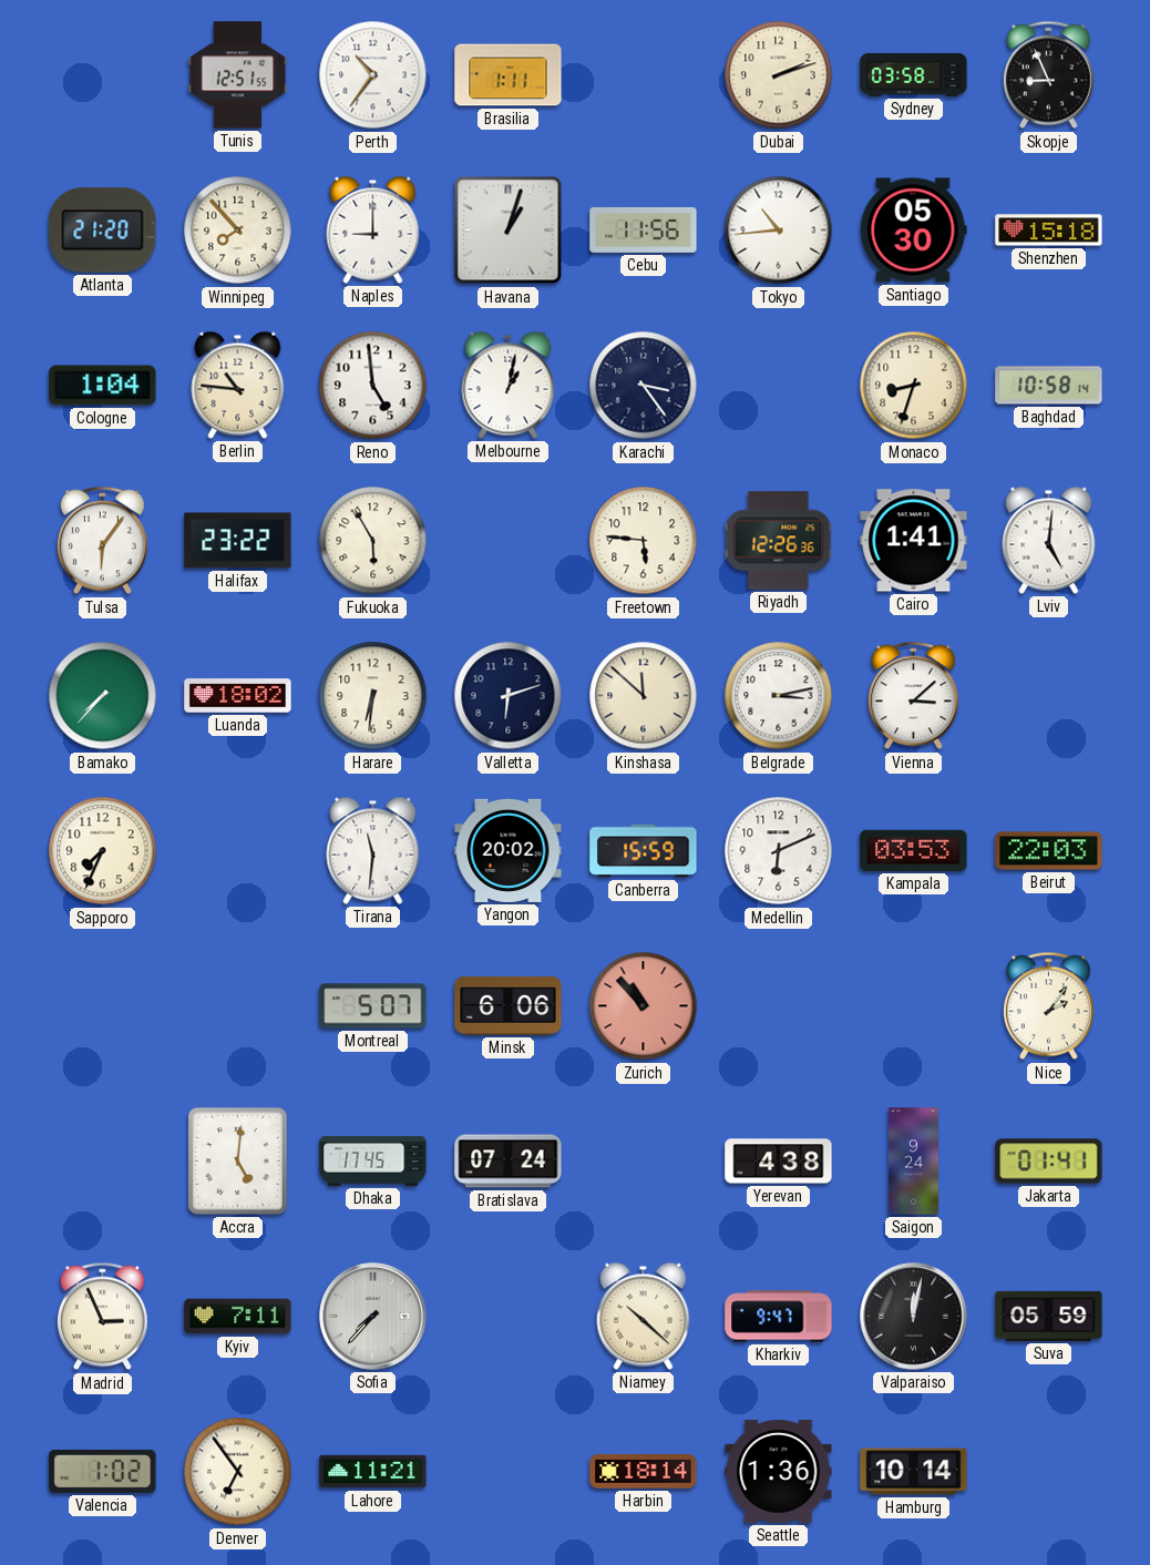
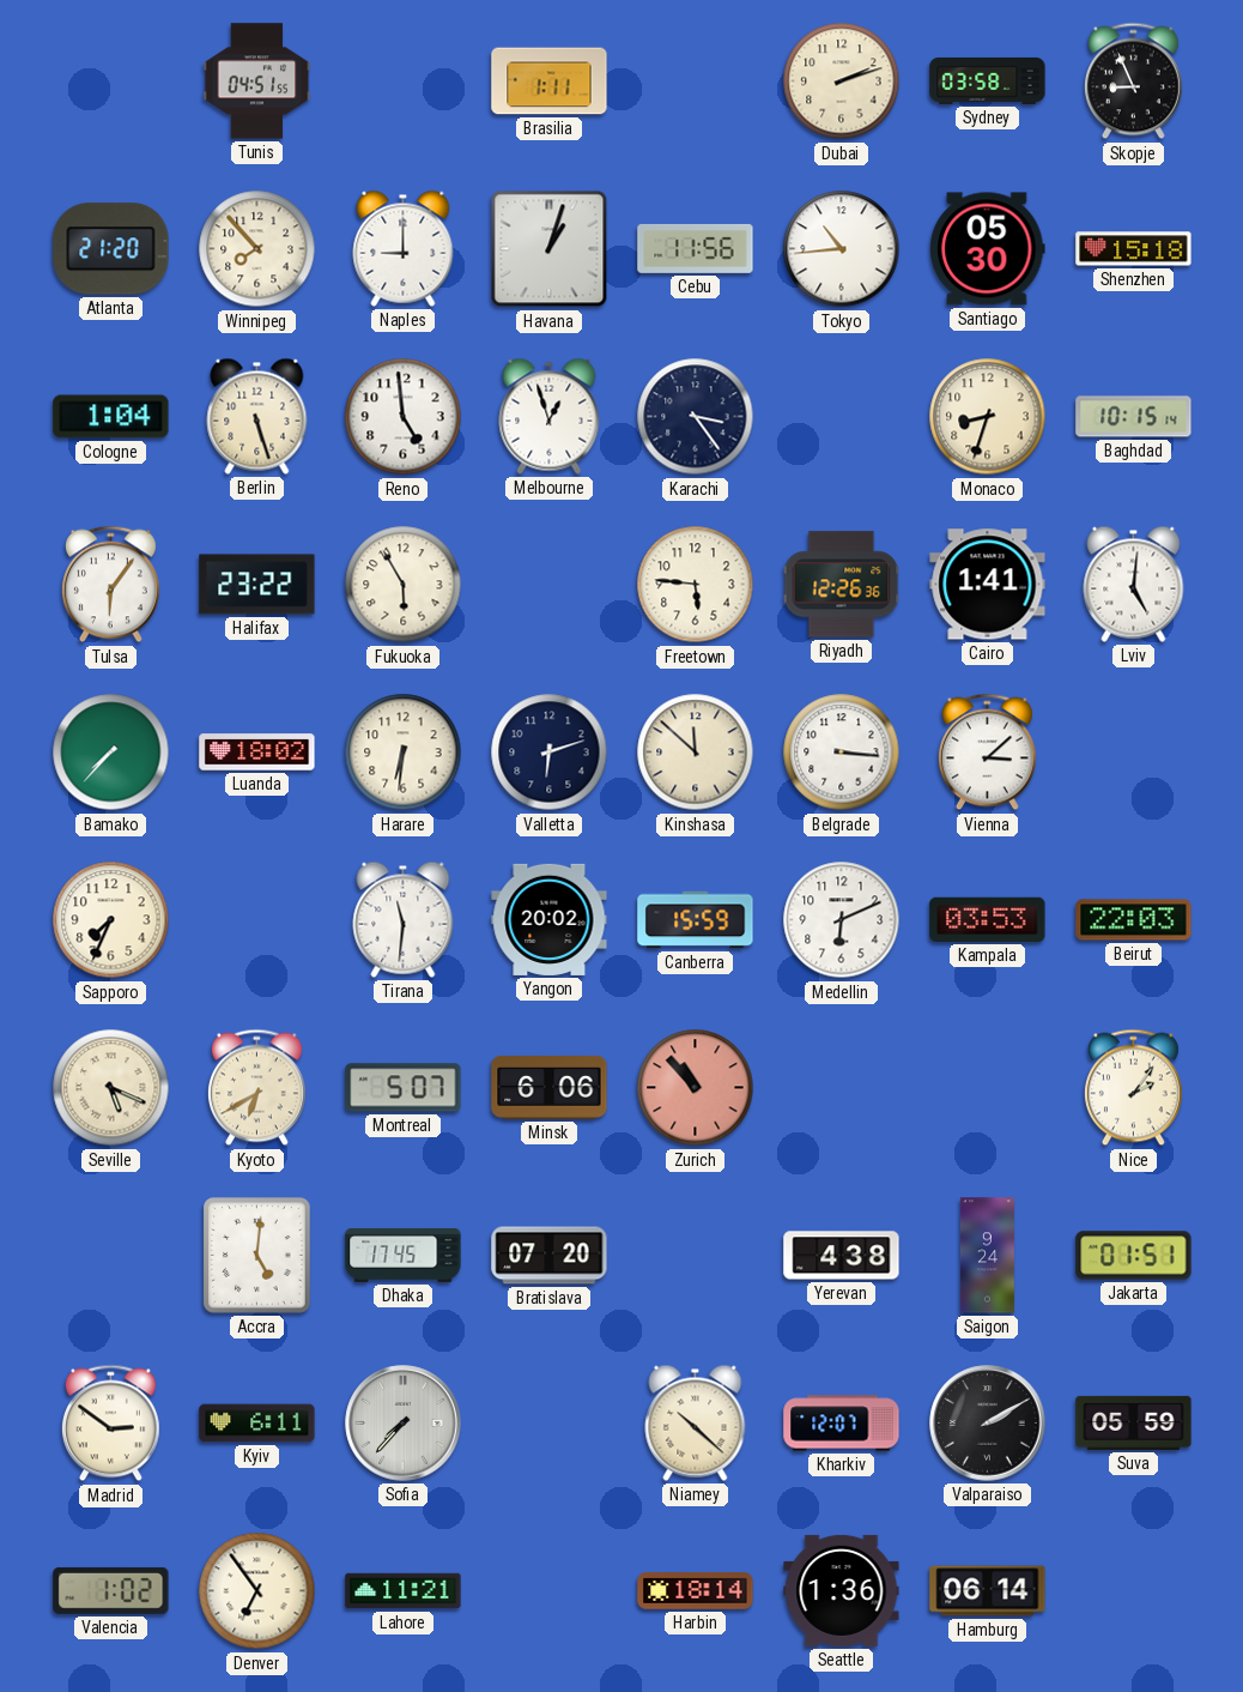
Tunis: 12:51 -> 04:51
Perth: 10:36 -> none
Berlin: 10:46 -> 5:27
Melbourne: 1:02 -> 12:57
Baghdad: 10:58 -> 10:15
Belgrade: 3:13 -> 3:16
Seville: none -> 5:19
Kyoto: none -> 6:40
Bratislava: 07:24 -> 07:20
Jakarta: 01:41 -> 01:51
Madrid: 2:56 -> 2:51
Kyiv: 7:11 -> 6:11
Kharkiv: 9:47 -> 12:07
Valparaiso: 12:02 -> 2:10
Hamburg: 10:14 -> 06:14
